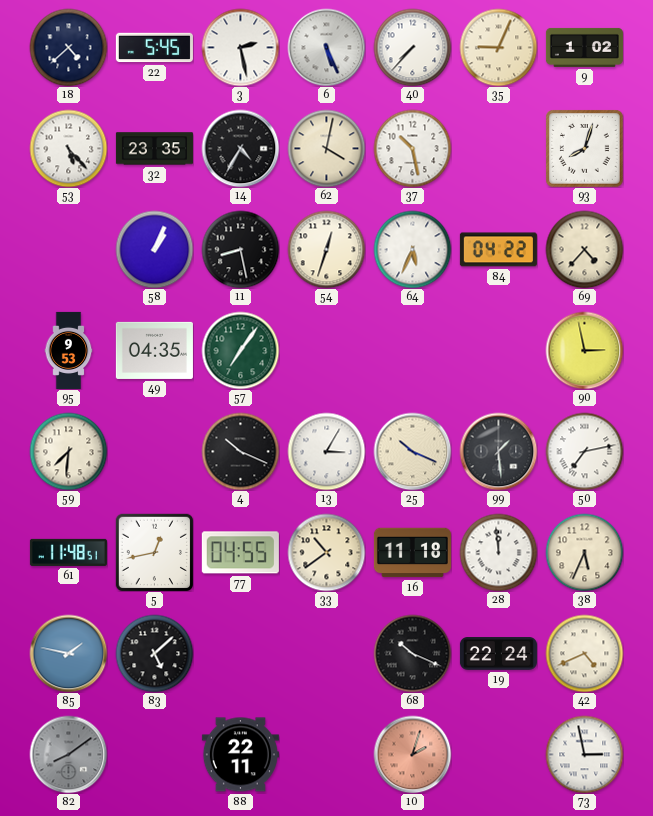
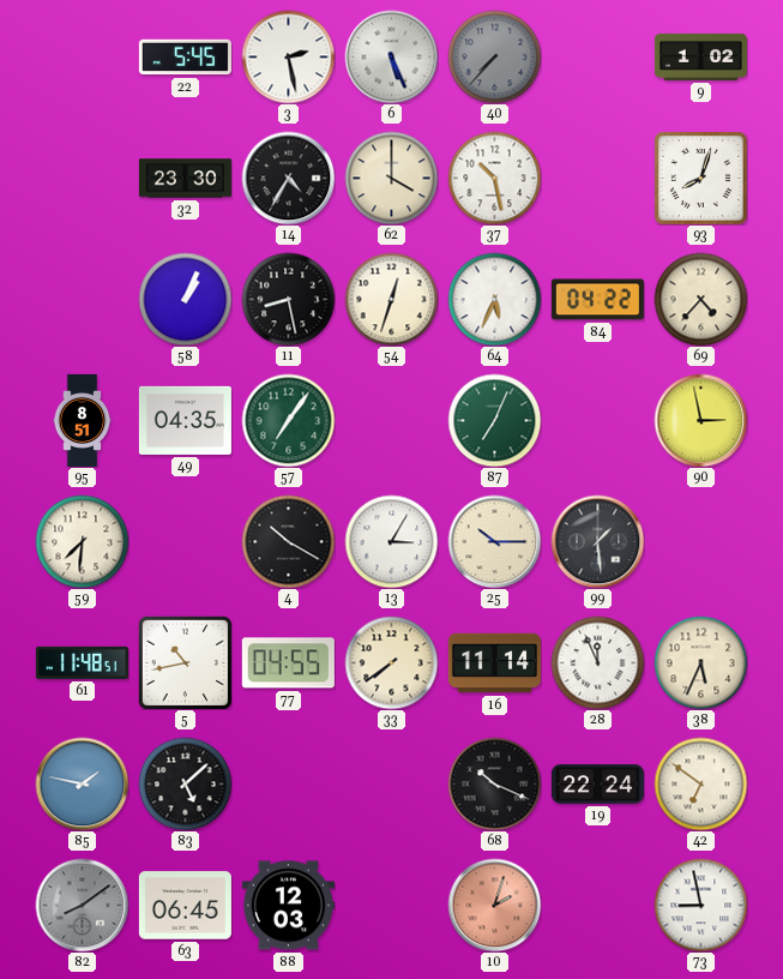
18: 4:38 -> none
40 dial: white -> grey
35: 9:04 -> none
53: 5:23 -> none
32: 23:35 -> 23:30
62: 4:02 -> 4:00
95: 9:53 -> 8:51
87: none -> 7:04
4: 10:19 -> 10:20
25: 10:19 -> 10:15
50: 7:13 -> none
5: 12:43 -> 10:43
33: 10:39 -> 7:39
16: 11:18 -> 11:14
28: 11:59 -> 11:56
42: 4:41 -> 6:51
63: none -> 06:45
88: 22:11 -> 12:03
73: 2:58 -> 8:58
